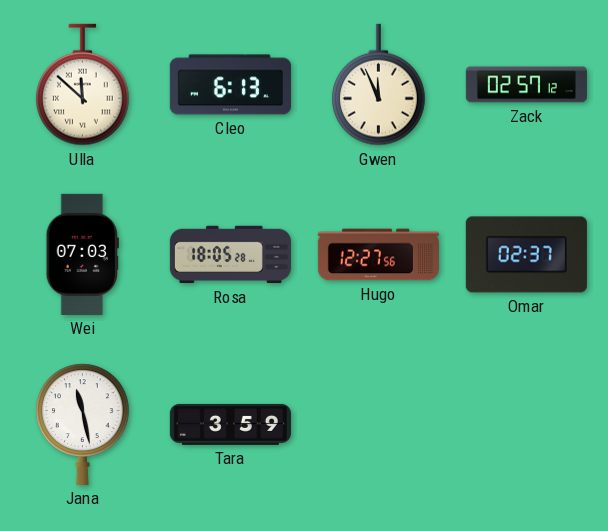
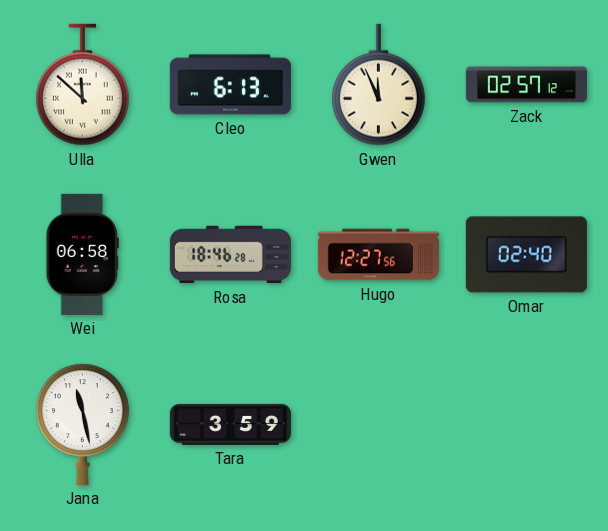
Wei: 07:03 -> 06:58
Rosa: 18:05 -> 18:46
Omar: 02:37 -> 02:40
